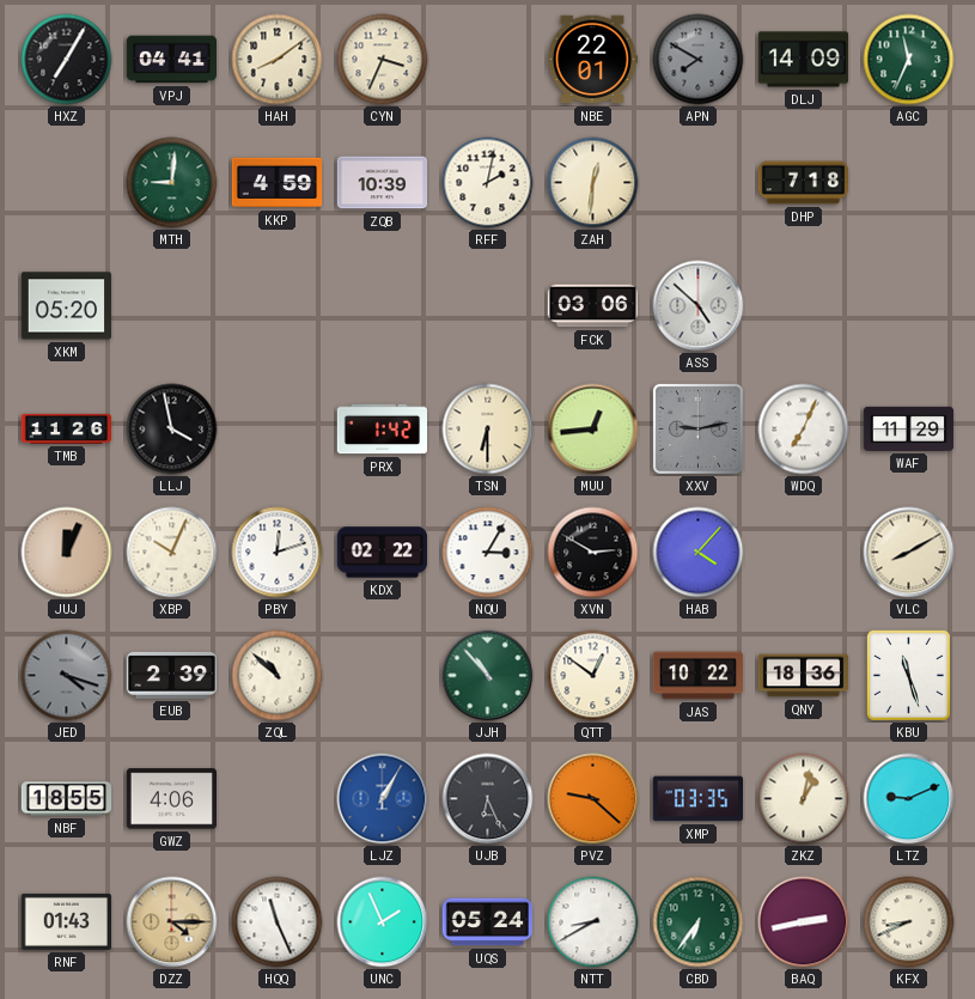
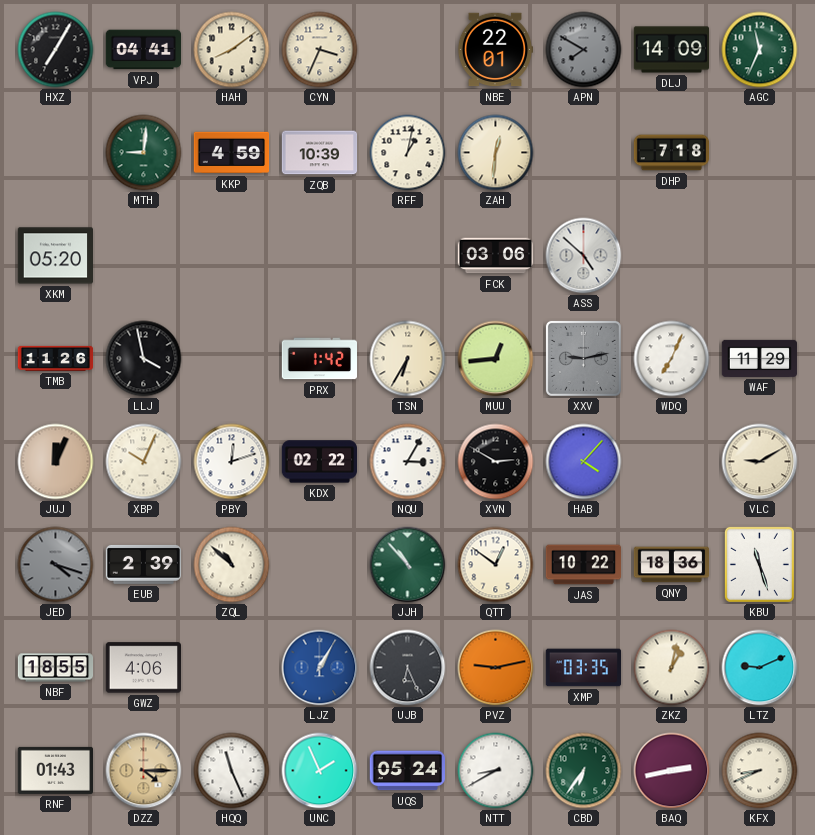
RFF: 2:02 -> 1:02
TSN: 6:30 -> 6:35
VLC: 8:10 -> 9:10
PVZ: 9:22 -> 9:13
